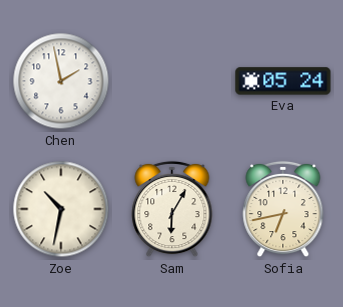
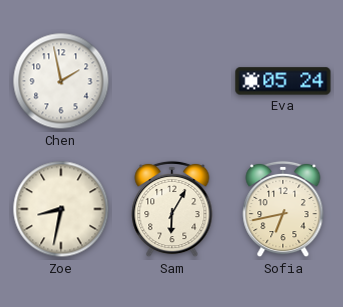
Zoe: 10:32 -> 8:32
